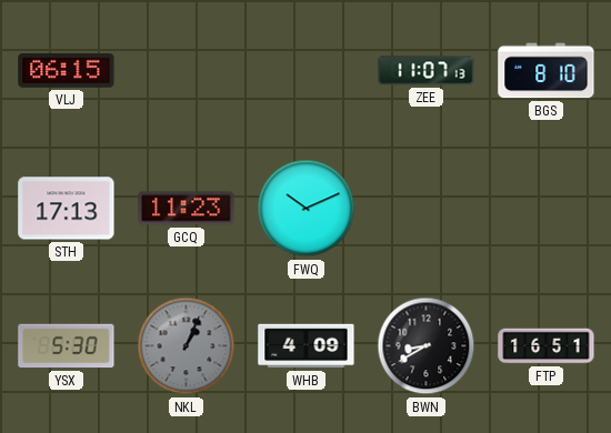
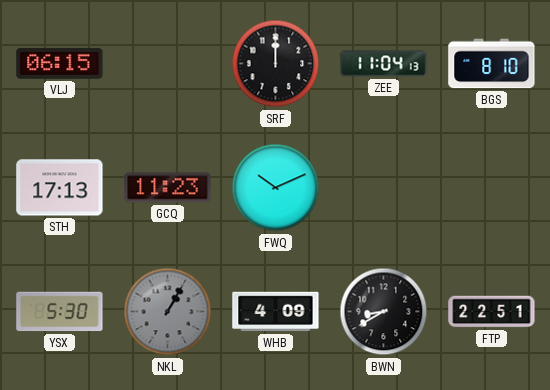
SRF: none -> 12:00
ZEE: 11:07 -> 11:04
NKL: 1:04 -> 1:05
FTP: 16:51 -> 22:51
